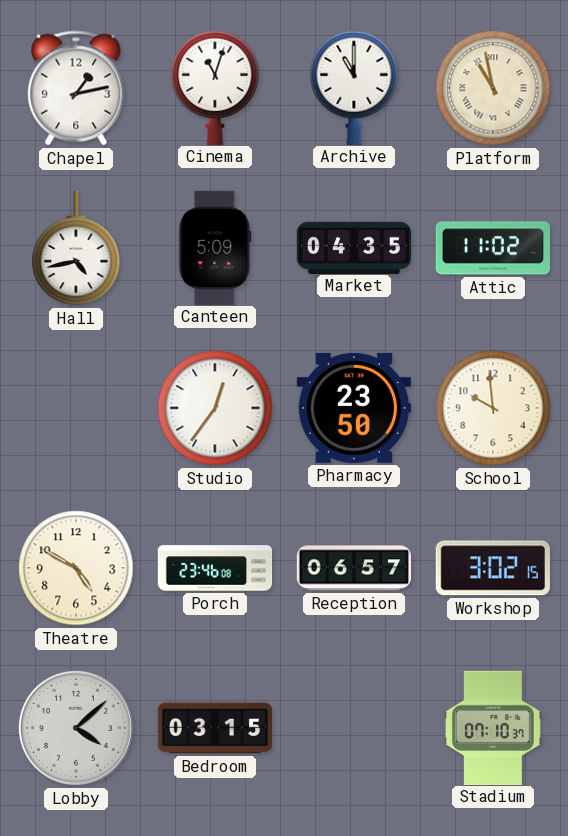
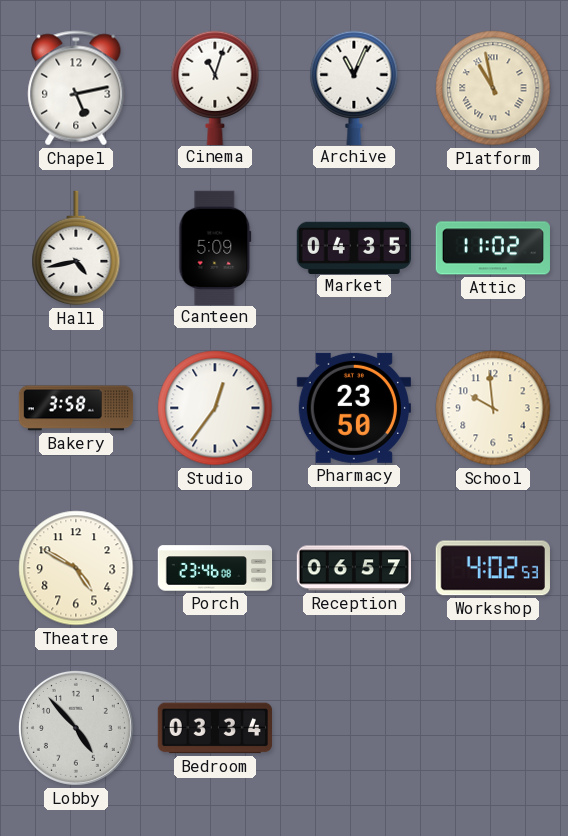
Chapel: 1:13 -> 5:13
Archive: 11:00 -> 11:04
Bakery: none -> 3:58
Workshop: 3:02 -> 4:02
Lobby: 4:08 -> 4:53
Bedroom: 03:15 -> 03:34
Stadium: 07:10 -> none
